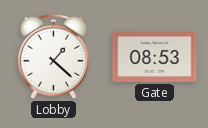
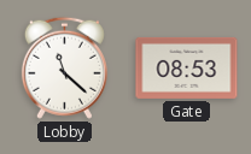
Lobby: 1:22 -> 11:22
